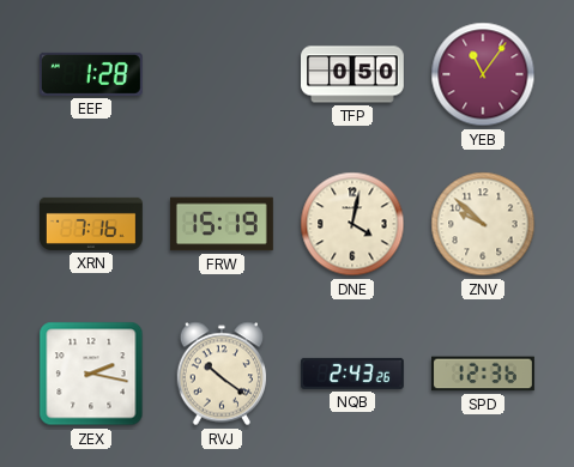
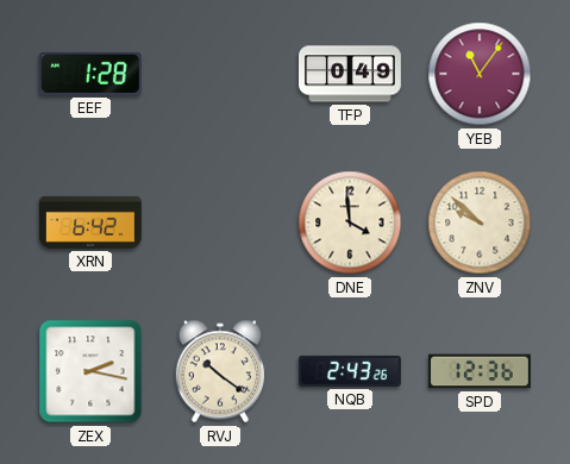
TFP: 0:50 -> 0:49
XRN: 7:16 -> 6:42
FRW: 15:19 -> none
DNE: 4:02 -> 3:59
